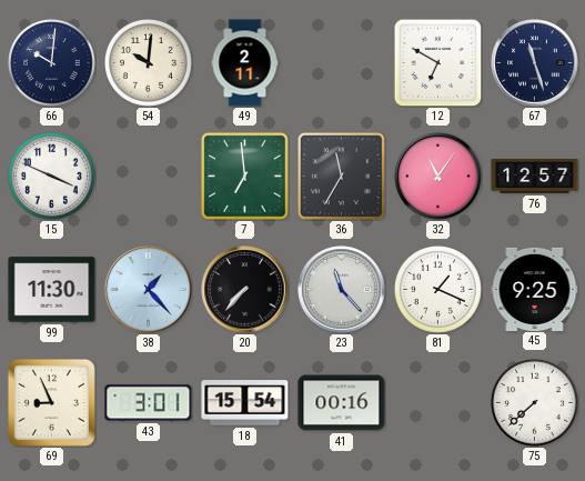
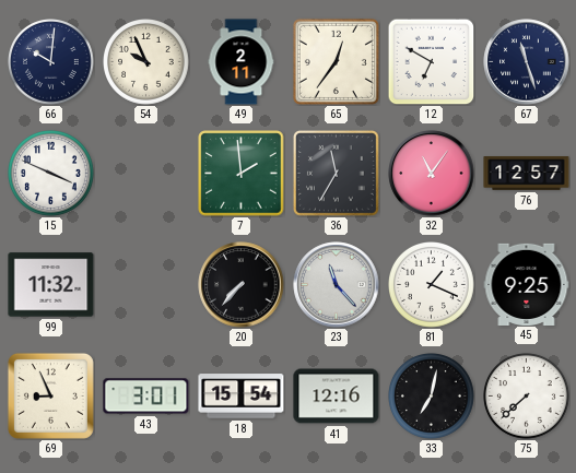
54: 10:01 -> 9:56
65: none -> 12:36
7: 6:59 -> 1:59
99: 11:30 -> 11:32
38: 1:23 -> none
41: 00:16 -> 12:16
33: none -> 7:02
